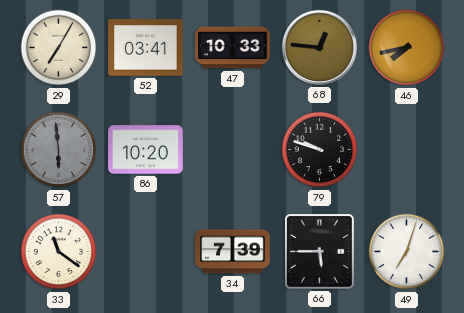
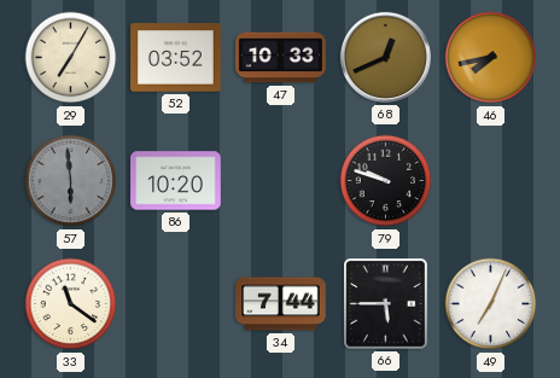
52: 03:41 -> 03:52
68: 12:46 -> 12:41
34: 7:39 -> 7:44
49: 7:03 -> 7:04
